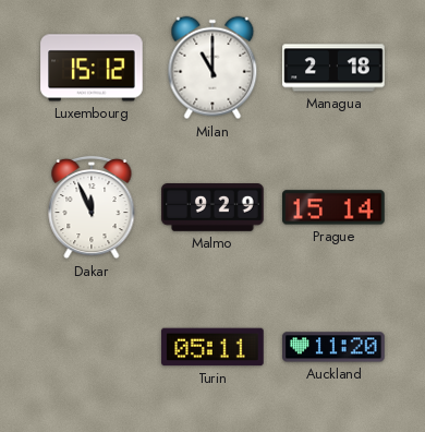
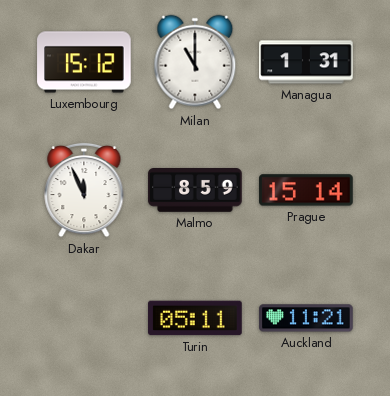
Managua: 2:18 -> 1:31
Malmo: 9:29 -> 8:59
Auckland: 11:20 -> 11:21
